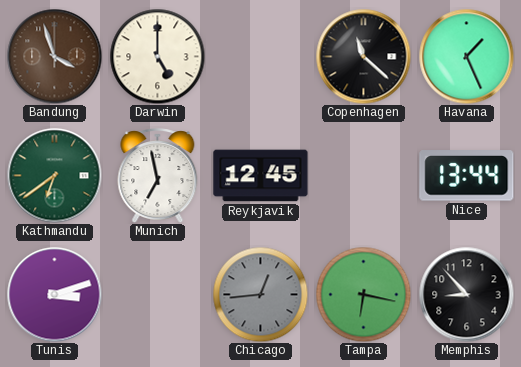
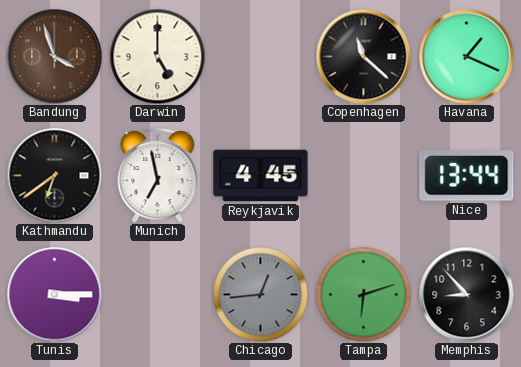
Havana: 1:26 -> 1:19
Kathmandu dial: green -> black
Reykjavik: 12:45 -> 4:45
Tunis: 3:12 -> 3:15
Tampa: 6:17 -> 6:12
